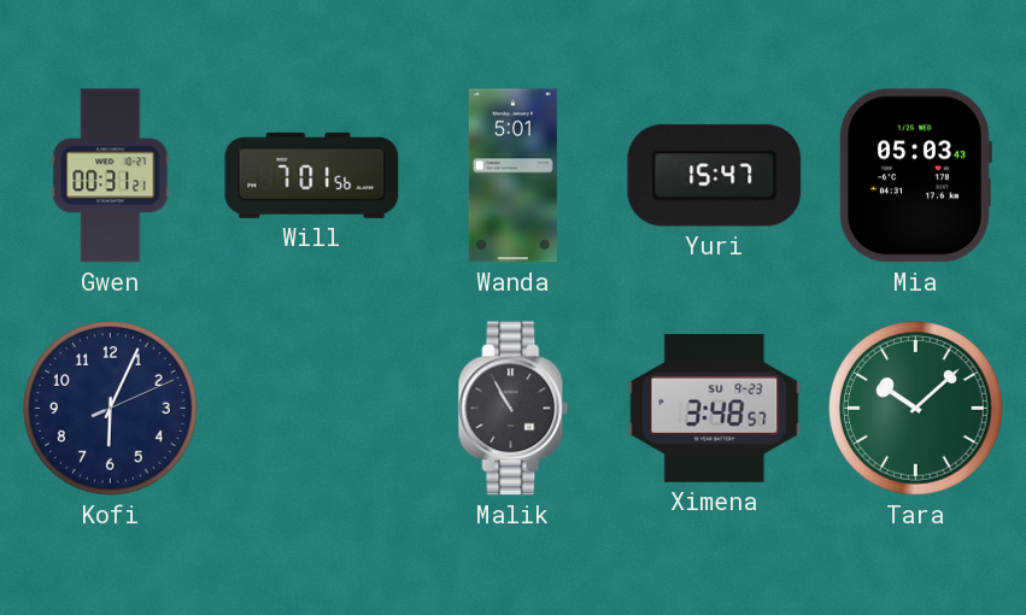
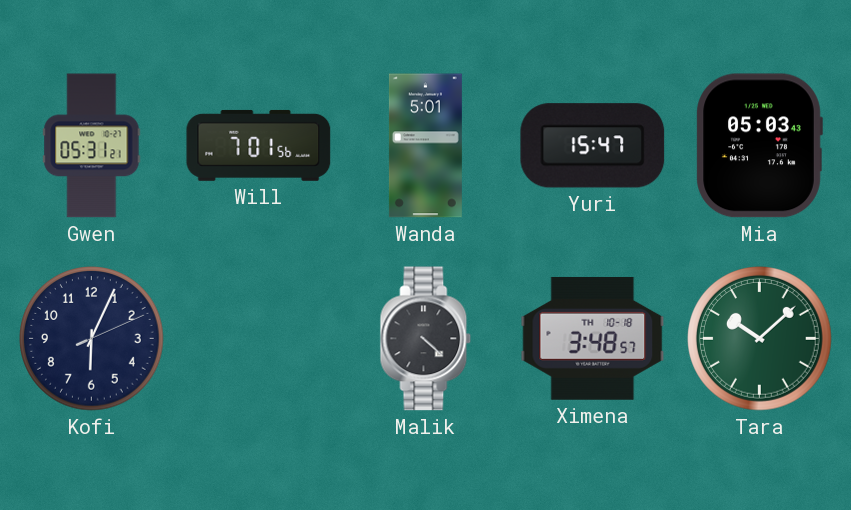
Gwen: 00:31 -> 05:31
Malik: 10:55 -> 4:22
Ximena date: SU 9-23 -> TH 10-18
